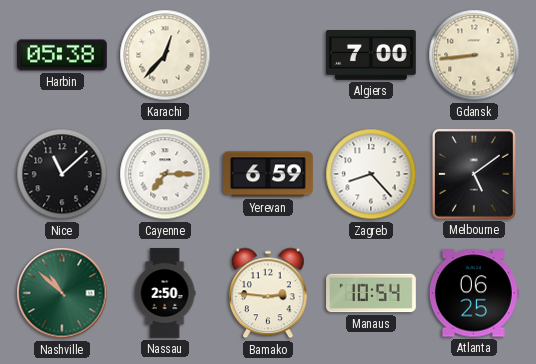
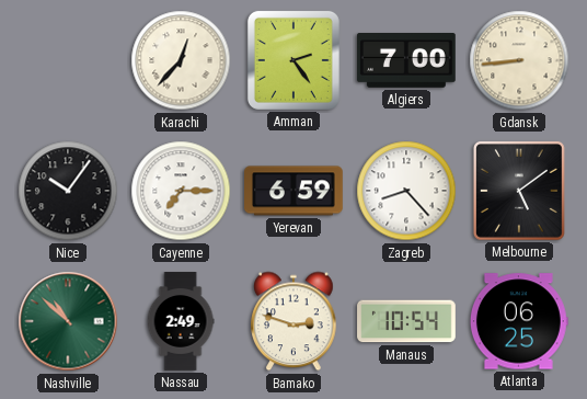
Harbin: 05:38 -> none
Amman: none -> 2:24
Nice: 11:08 -> 10:06
Nassau: 2:50 -> 2:49
Bamako: 2:46 -> 2:48
